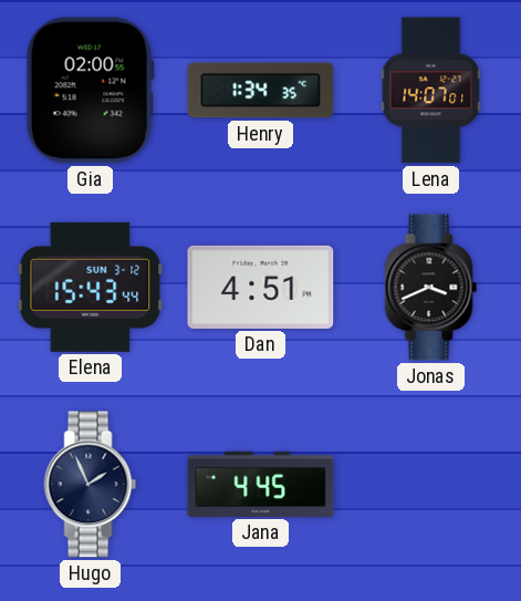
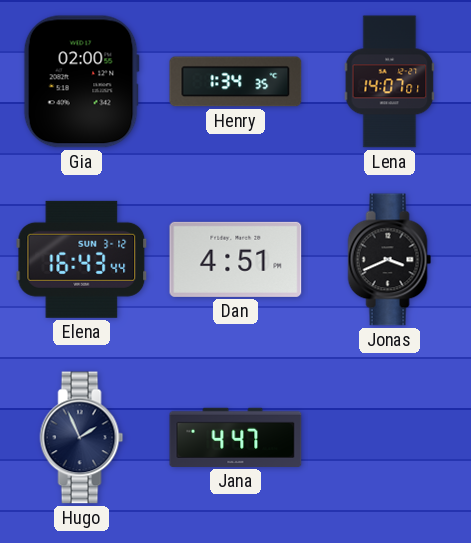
Elena: 15:43 -> 16:43
Jana: 4:45 -> 4:47
